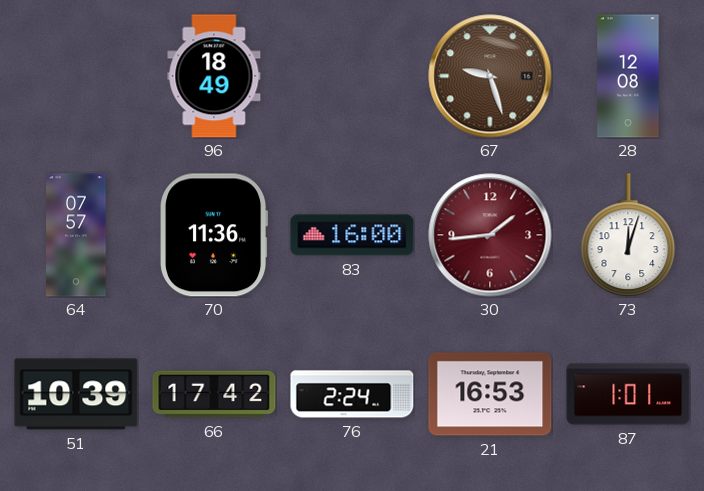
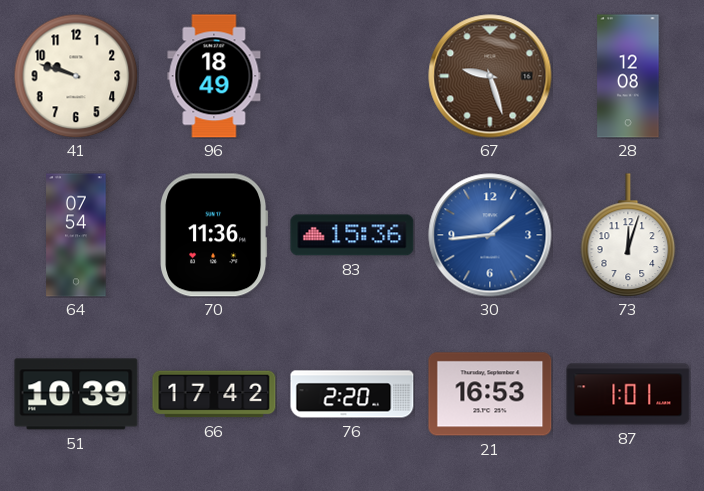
41: none -> 9:48
64: 07:57 -> 07:54
83: 16:00 -> 15:36
30 dial: burgundy -> blue
76: 2:24 -> 2:20
